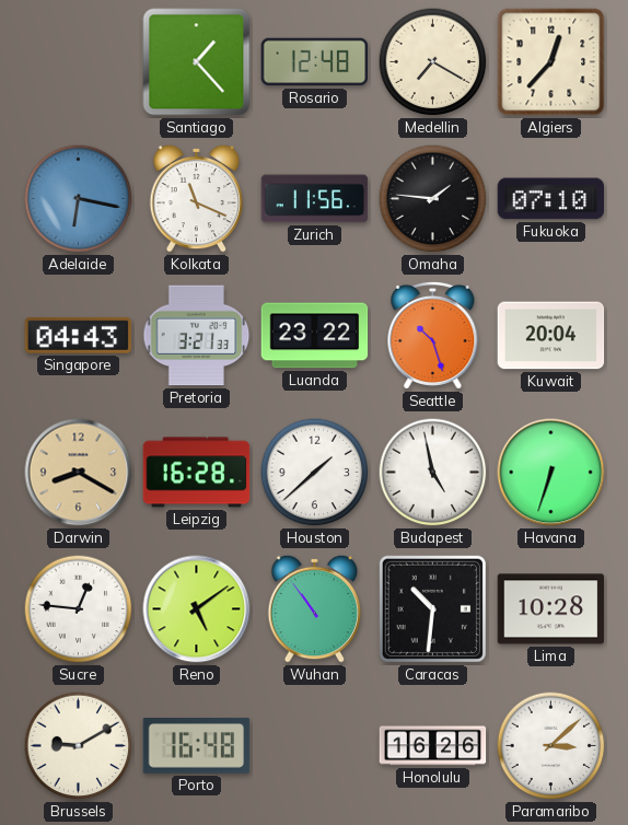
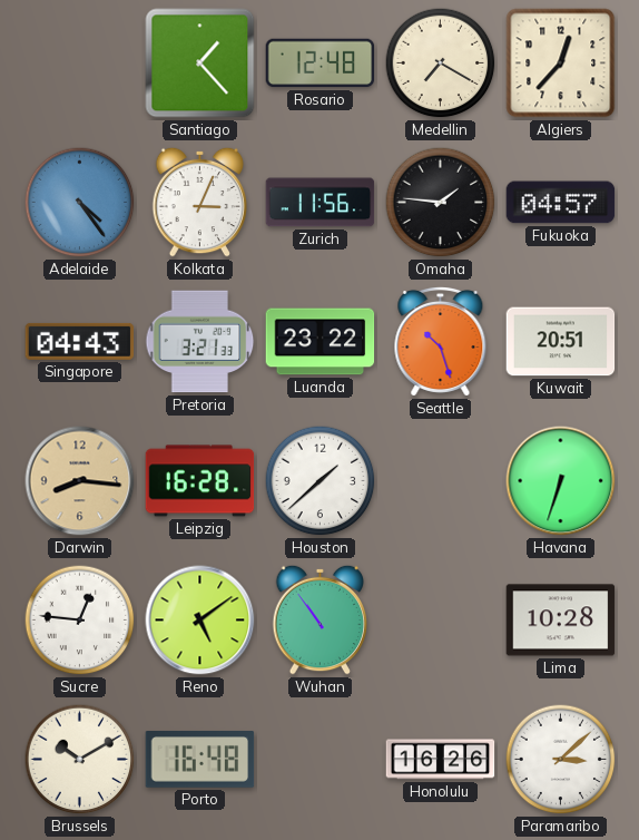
Adelaide: 6:17 -> 4:24
Kolkata: 11:19 -> 3:04
Fukuoka: 07:10 -> 04:57
Kuwait: 20:04 -> 20:51
Darwin: 8:20 -> 8:16
Budapest: 4:58 -> none
Caracas: 10:31 -> none
Brussels: 9:10 -> 10:10
